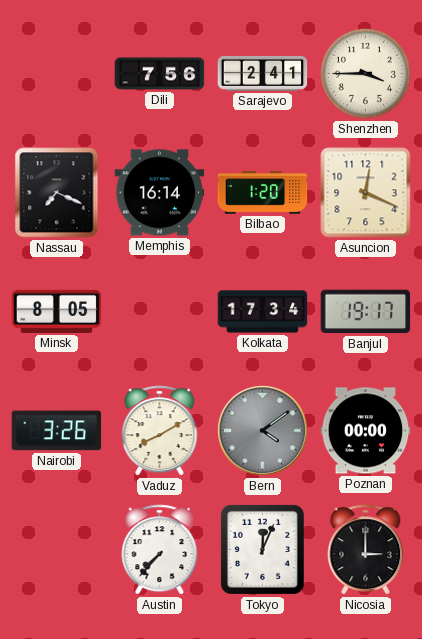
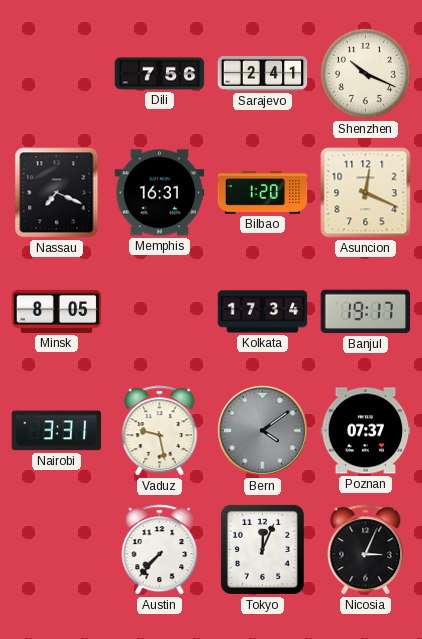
Shenzhen: 3:45 -> 10:19
Memphis: 16:14 -> 16:31
Nairobi: 3:26 -> 3:31
Vaduz: 8:10 -> 9:28
Poznan: 00:00 -> 07:37
Nicosia: 3:00 -> 3:04
